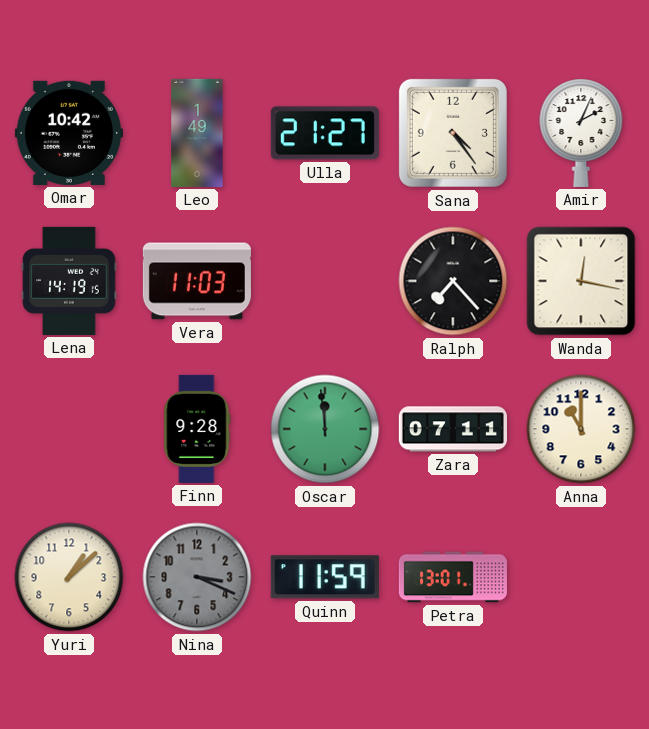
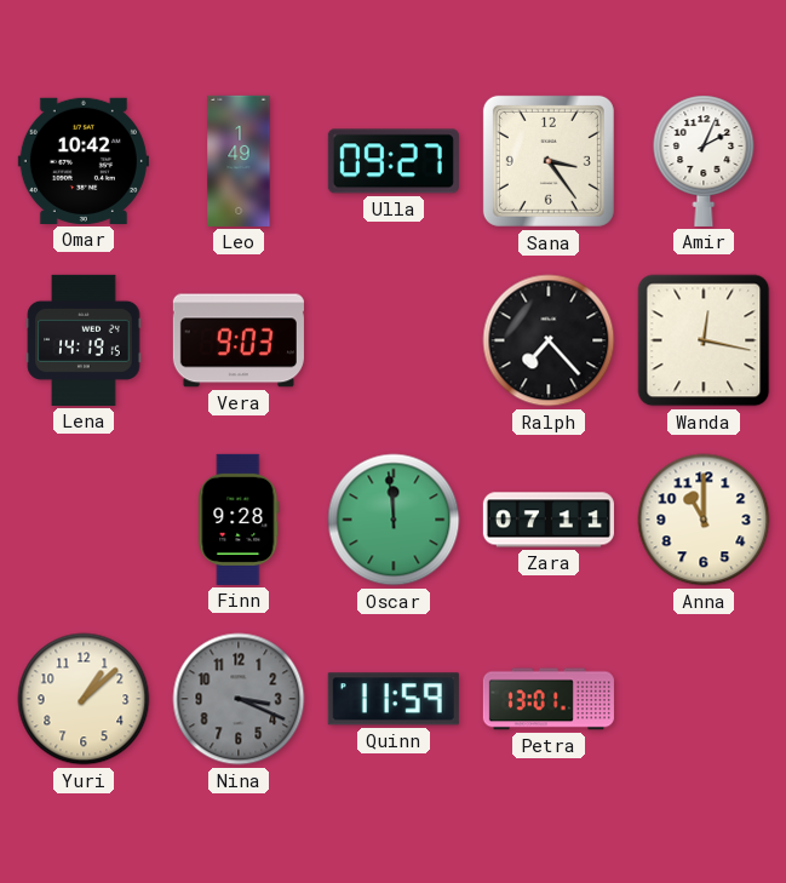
Ulla: 21:27 -> 09:27
Sana: 4:24 -> 3:24
Vera: 11:03 -> 9:03
